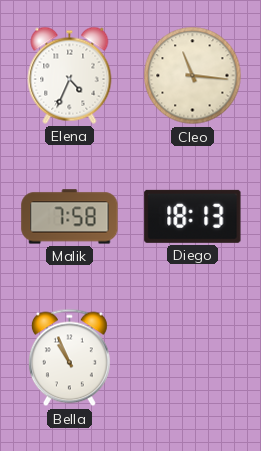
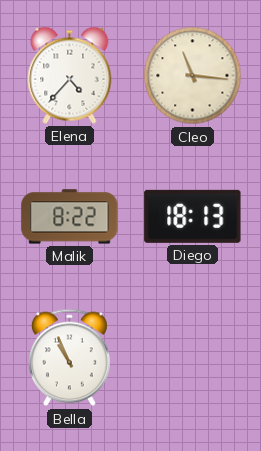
Elena: 4:34 -> 4:37
Malik: 7:58 -> 8:22
